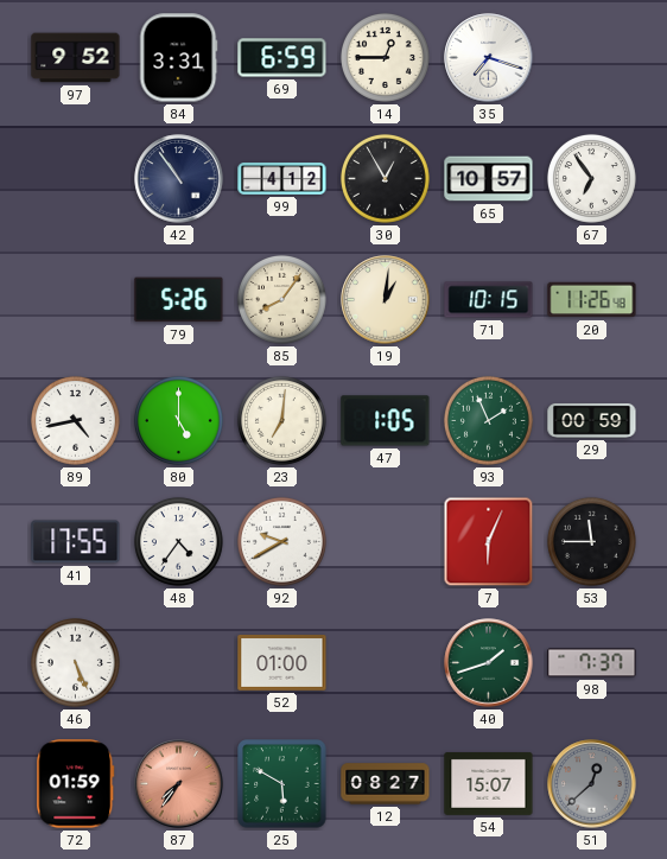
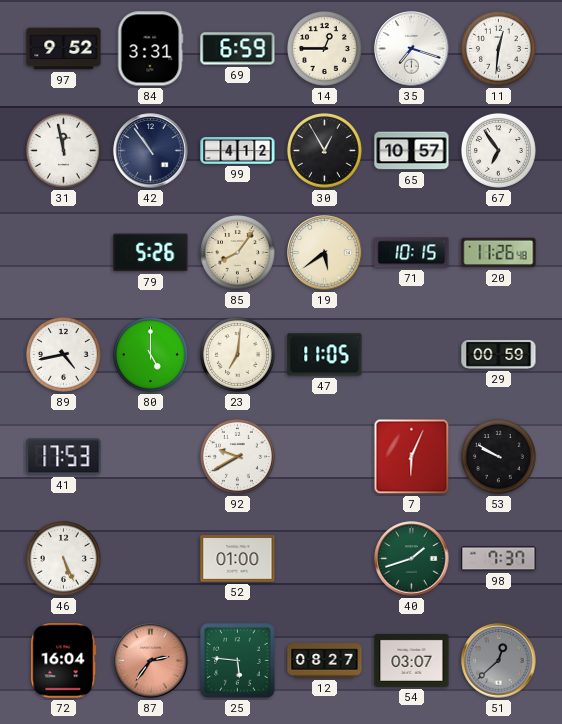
11: none -> 12:31
31: none -> 11:58
19: 1:01 -> 5:39
47: 1:05 -> 11:05
93: 1:56 -> none
41: 17:55 -> 17:53
48: 4:36 -> none
53: 11:45 -> 9:50
72: 01:59 -> 16:04
87: 7:36 -> 2:36
25: 5:50 -> 5:46
54: 15:07 -> 03:07
